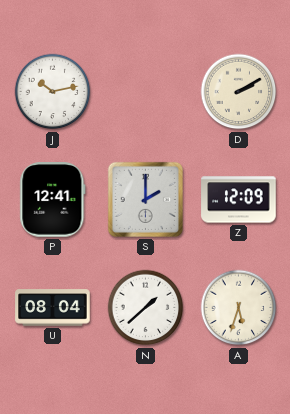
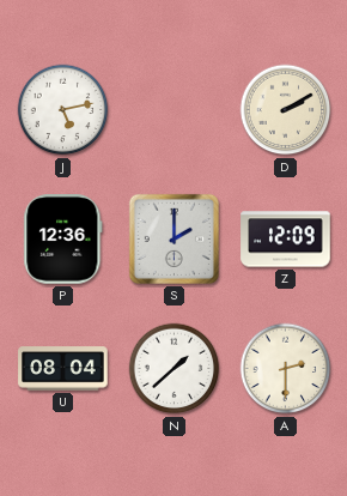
J: 10:13 -> 5:13
P: 12:41 -> 12:36
A: 5:33 -> 2:30
